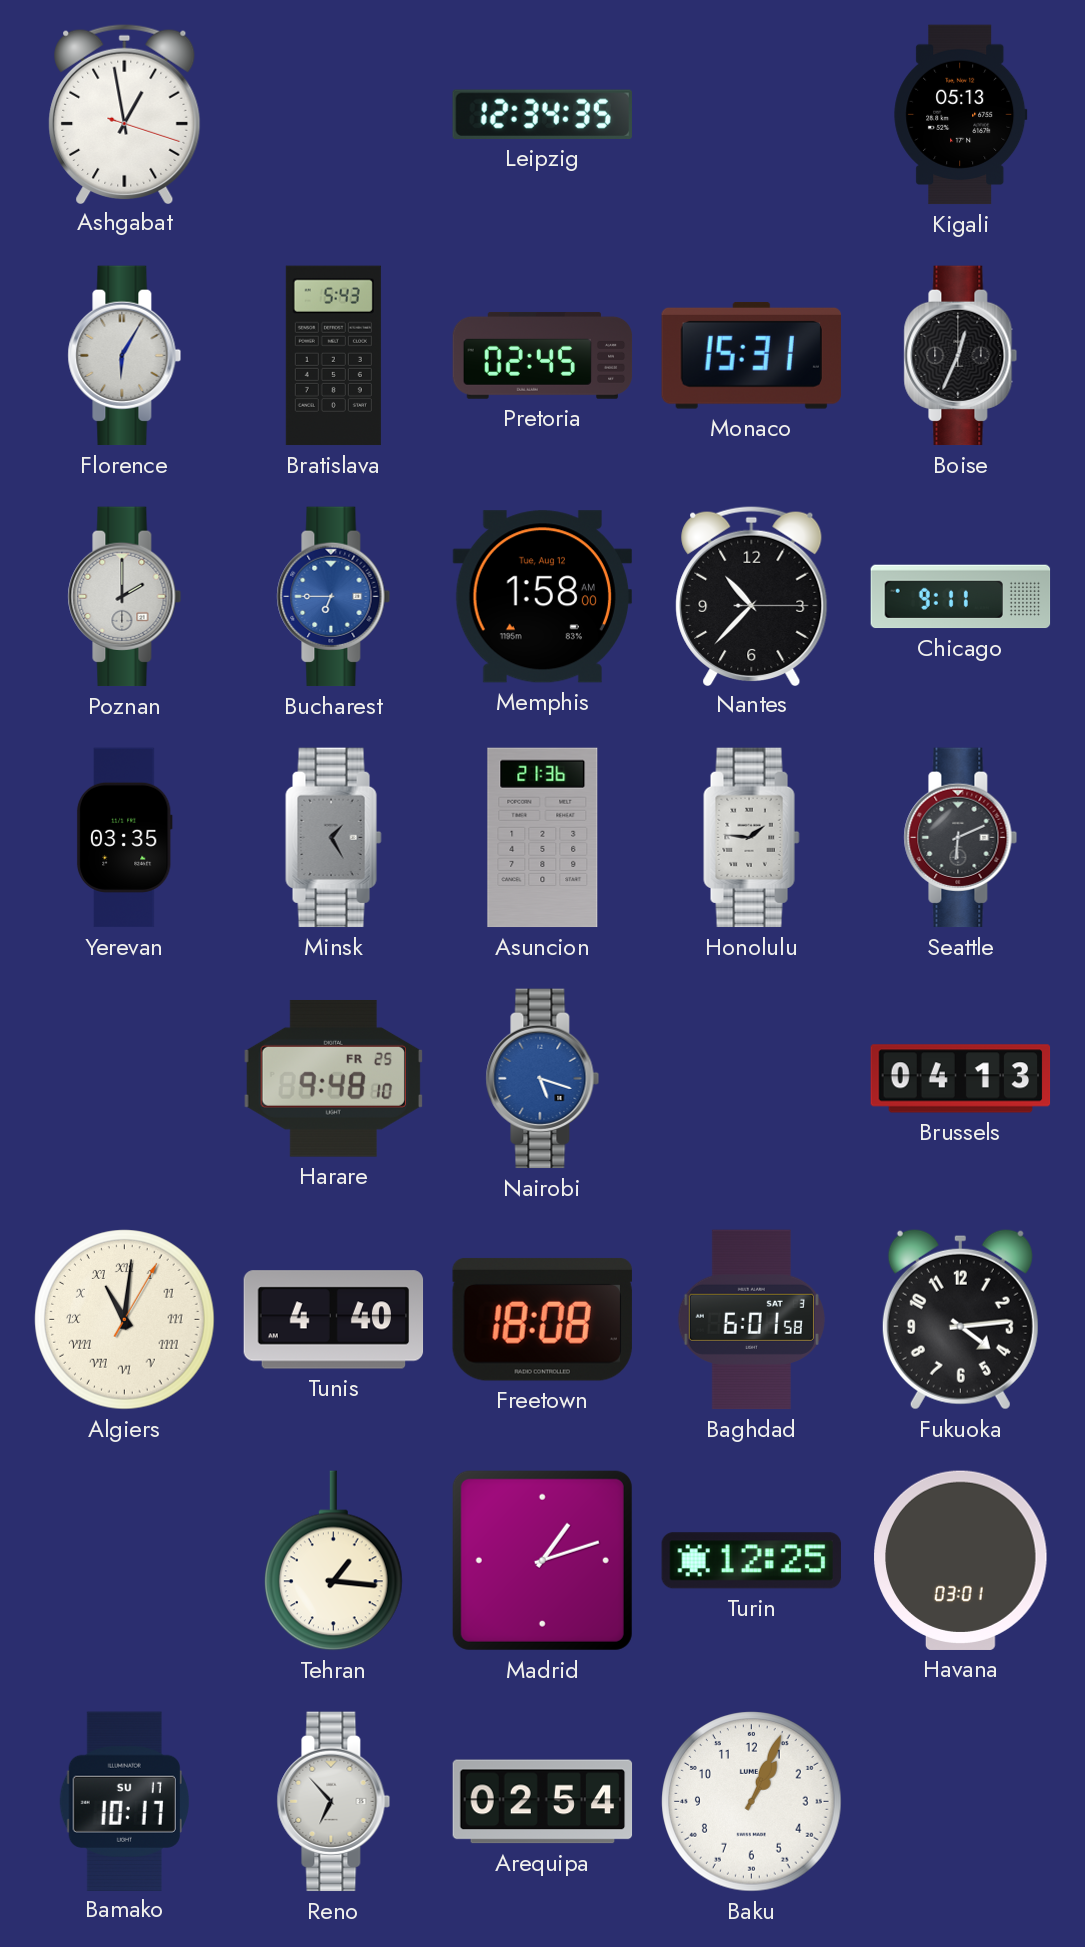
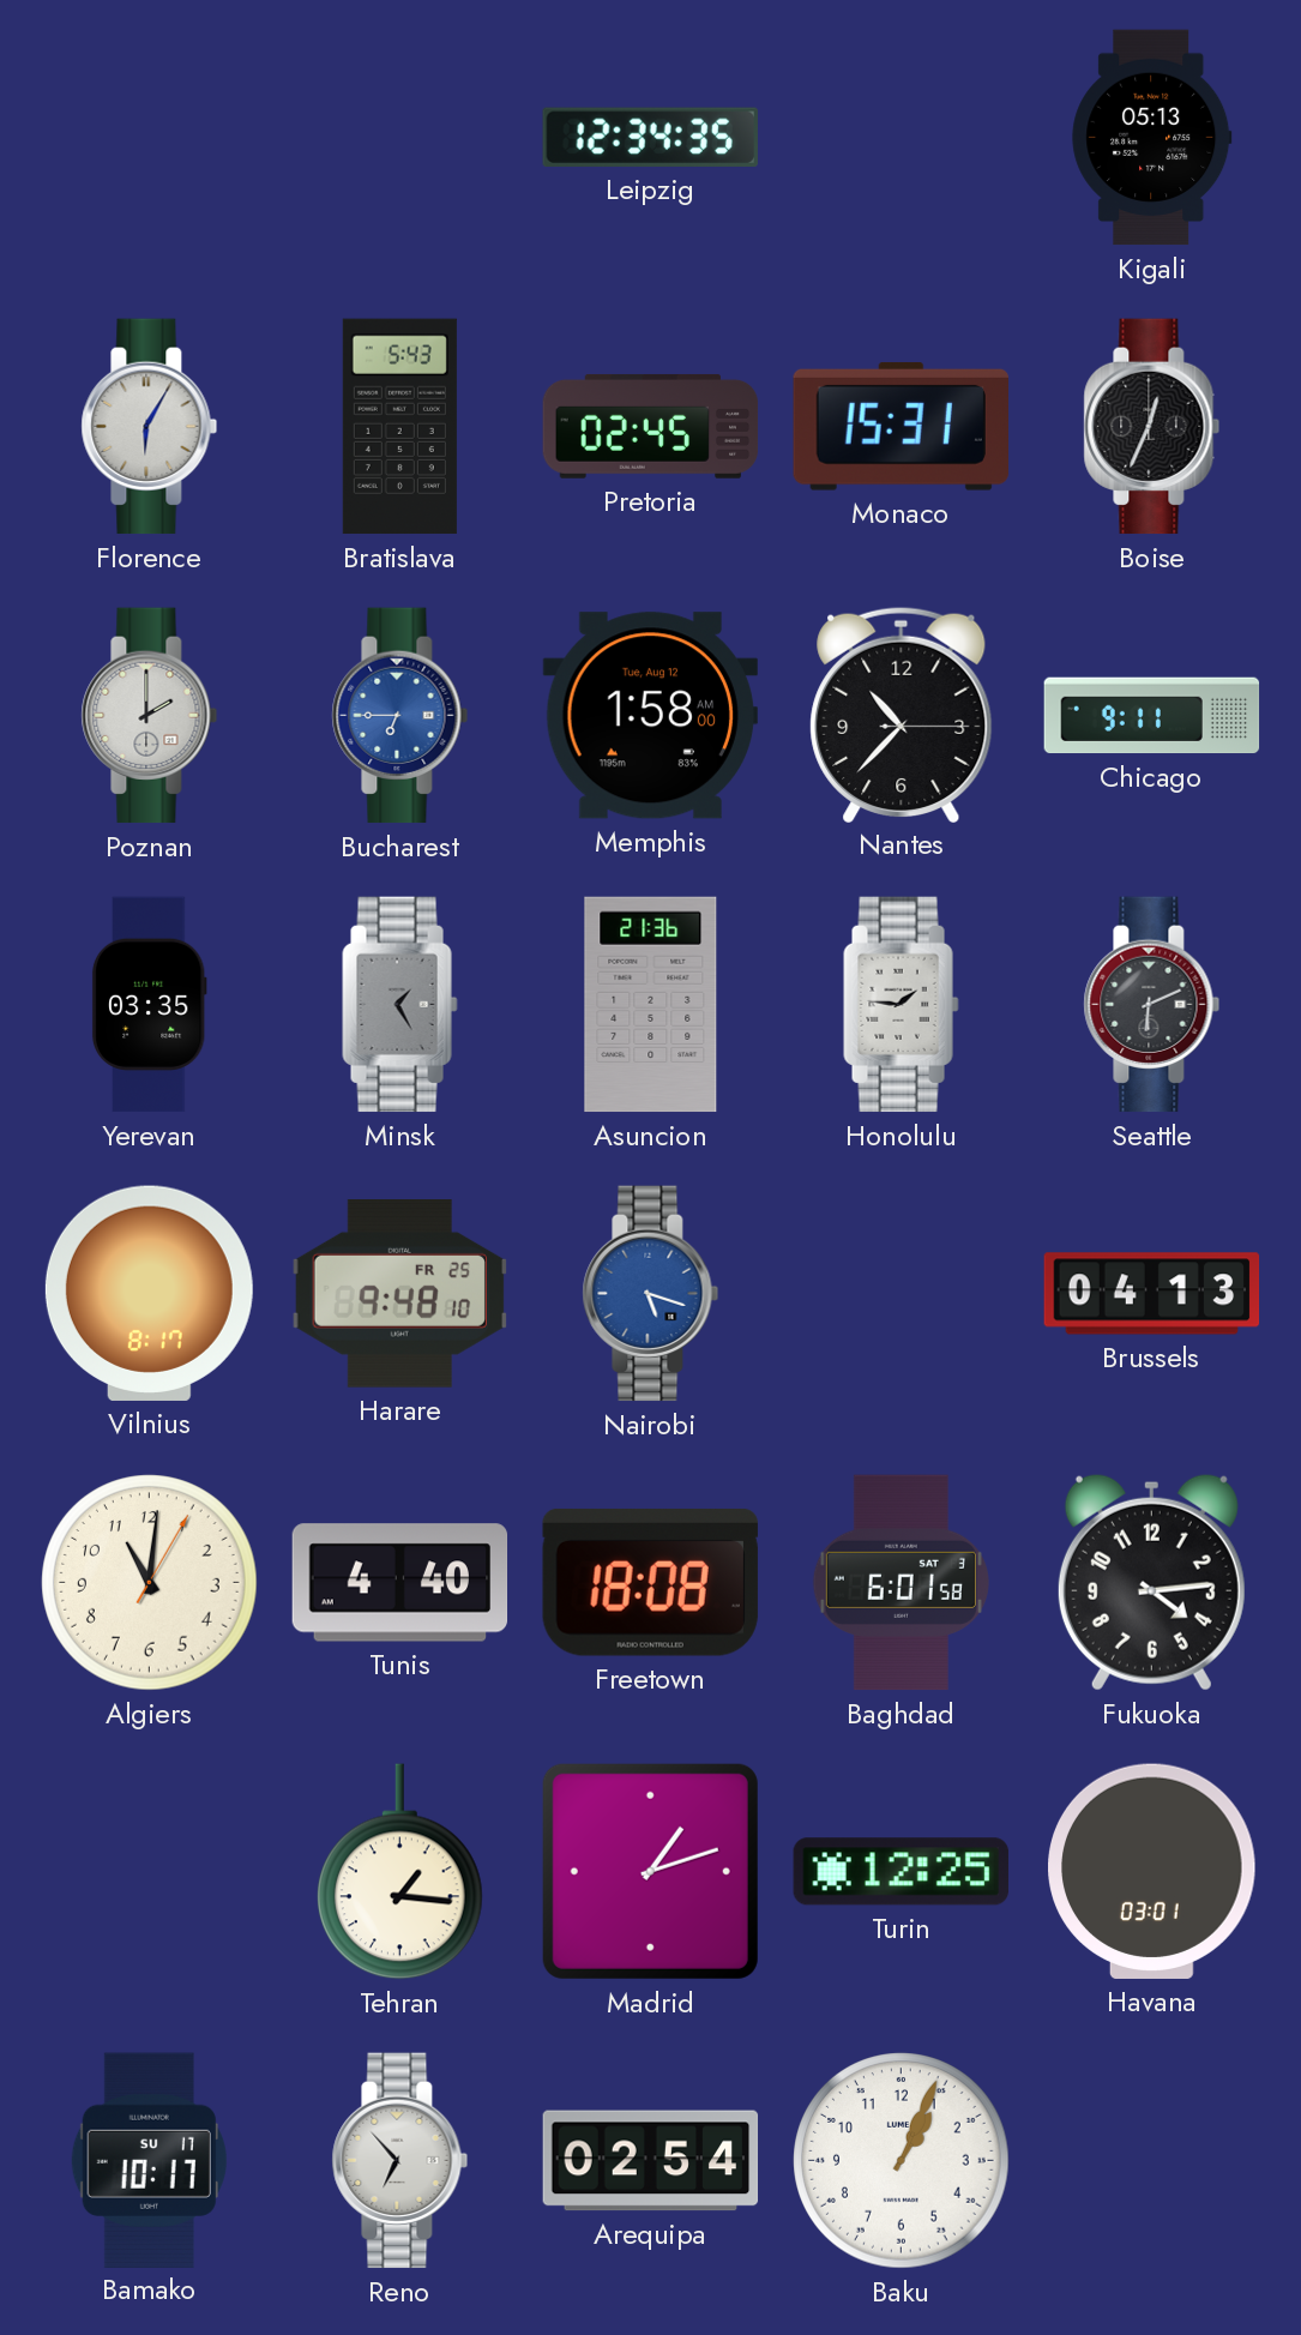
Ashgabat: 12:58 -> none
Vilnius: none -> 8:17
Algiers numerals: Roman -> Arabic
